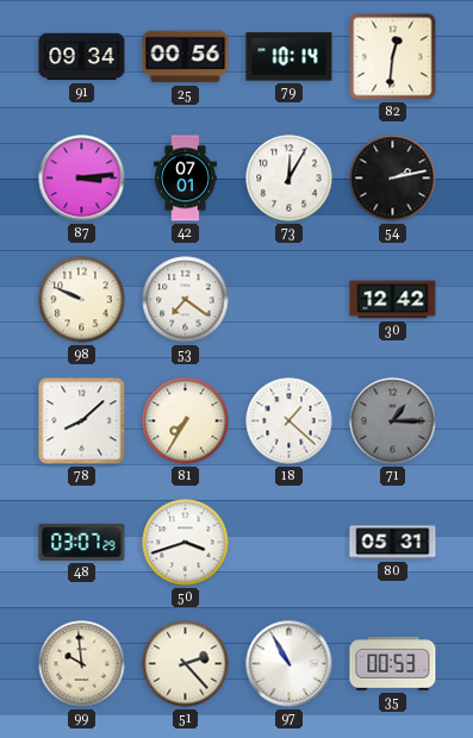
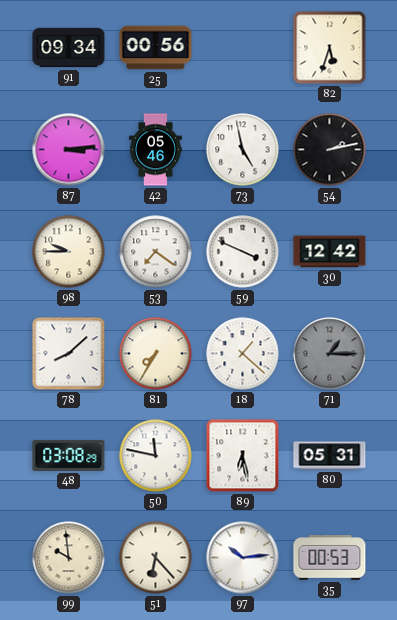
79: 10:14 -> none
82: 12:31 -> 5:33
42: 07:01 -> 05:46
73: 12:05 -> 4:58
98: 9:49 -> 9:45
59: none -> 3:49
48: 03:07 -> 03:08
50: 3:42 -> 11:47
89: none -> 6:28
51: 2:23 -> 6:23
97: 10:55 -> 10:14
